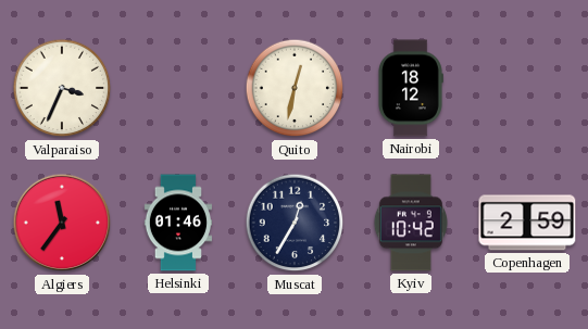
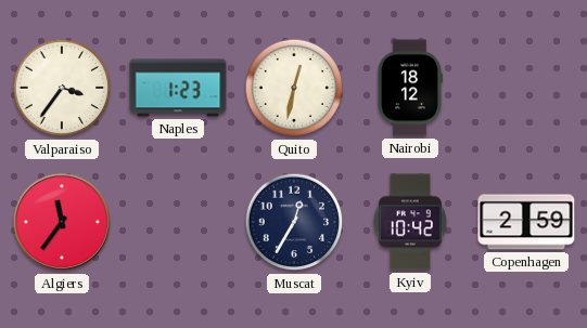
Valparaiso: 3:34 -> 3:36
Naples: none -> 1:23
Helsinki: 01:46 -> none
